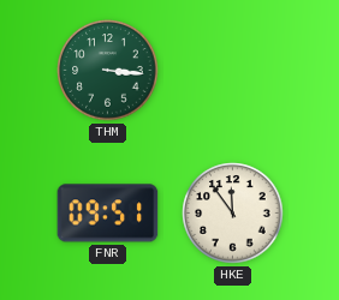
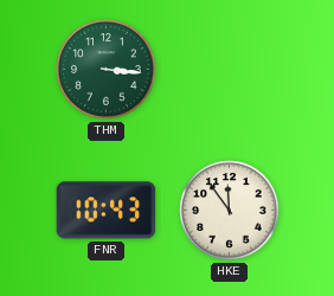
FNR: 09:51 -> 10:43
